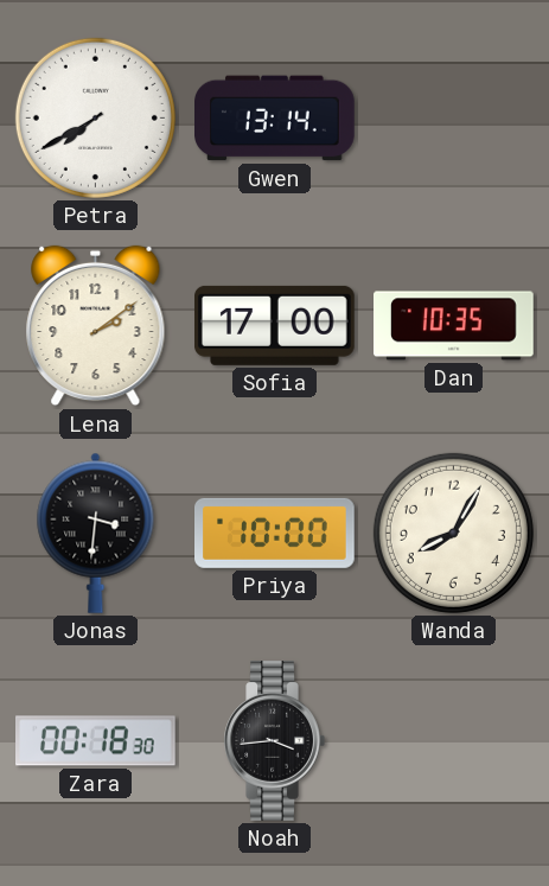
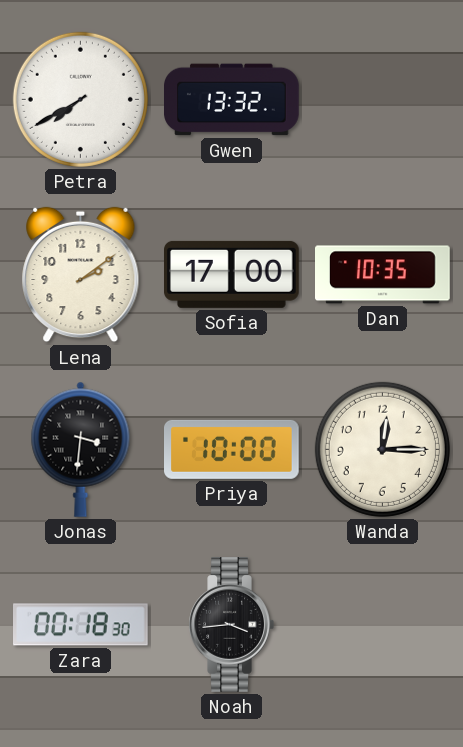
Gwen: 13:14 -> 13:32
Wanda: 8:05 -> 12:15
